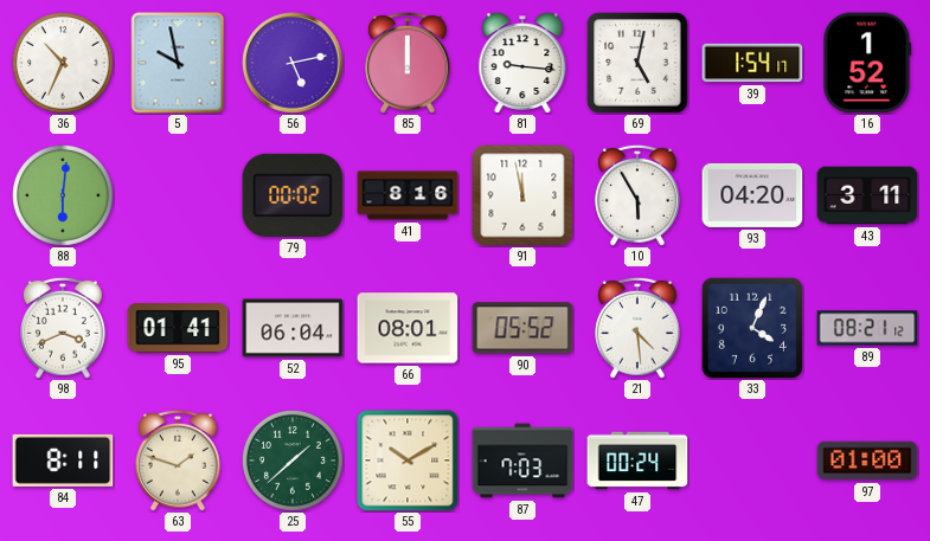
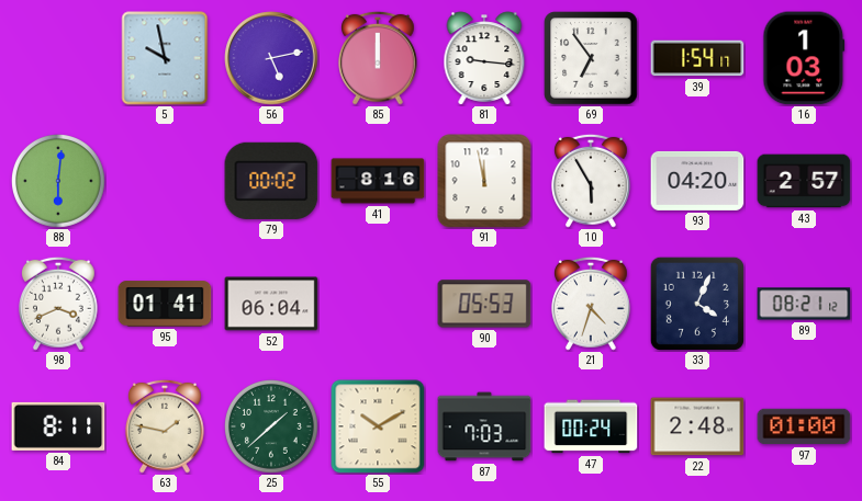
36: 10:34 -> none
69: 5:02 -> 6:54
16: 1:52 -> 1:03
43: 3:11 -> 2:57
66: 08:01 -> none
90: 05:52 -> 05:53
21: 4:29 -> 4:33
63: 1:48 -> 1:47
22: none -> 2:48
